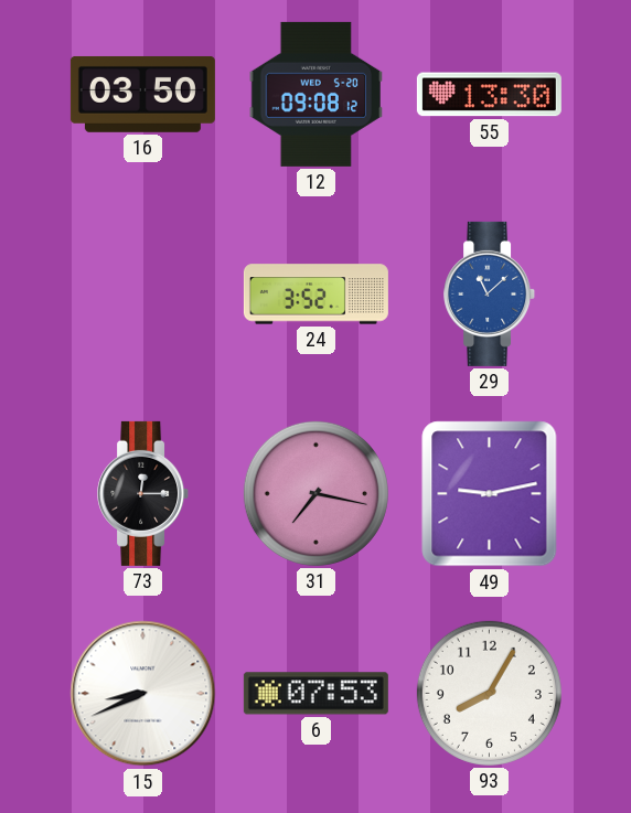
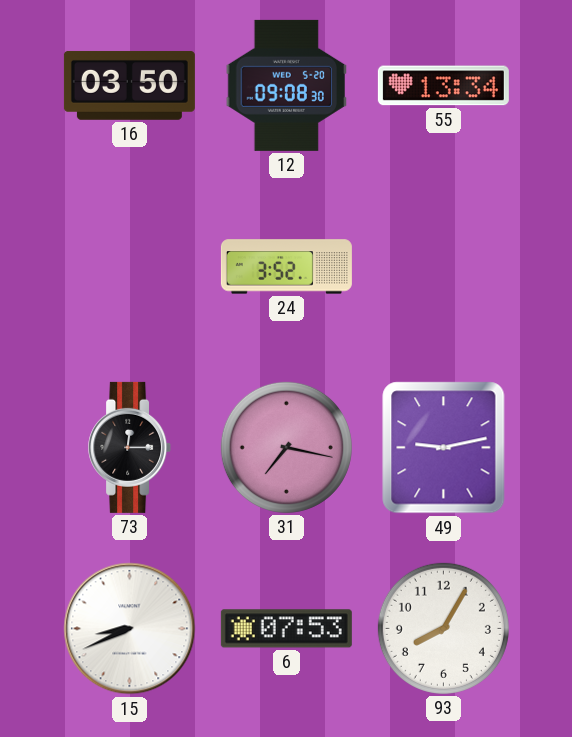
12: 09:08:12 -> 09:08:30
55: 13:30 -> 13:34
29: 11:08 -> none
